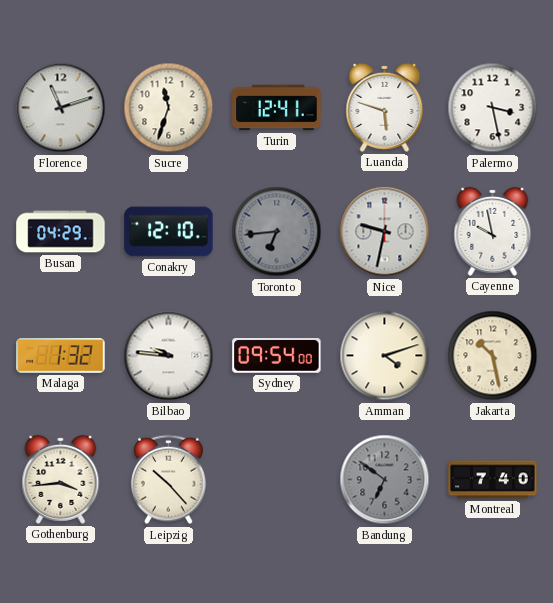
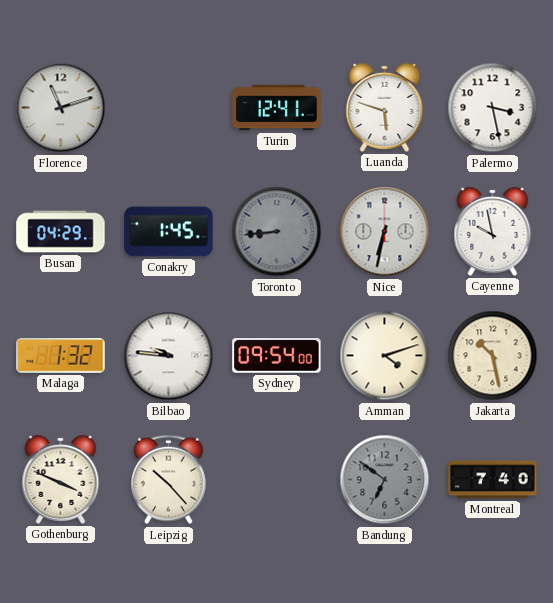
Sucre: 11:33 -> none
Conakry: 12:10 -> 1:45
Toronto: 6:44 -> 8:44
Nice: 9:32 -> 6:32
Gothenburg: 3:44 -> 3:49
